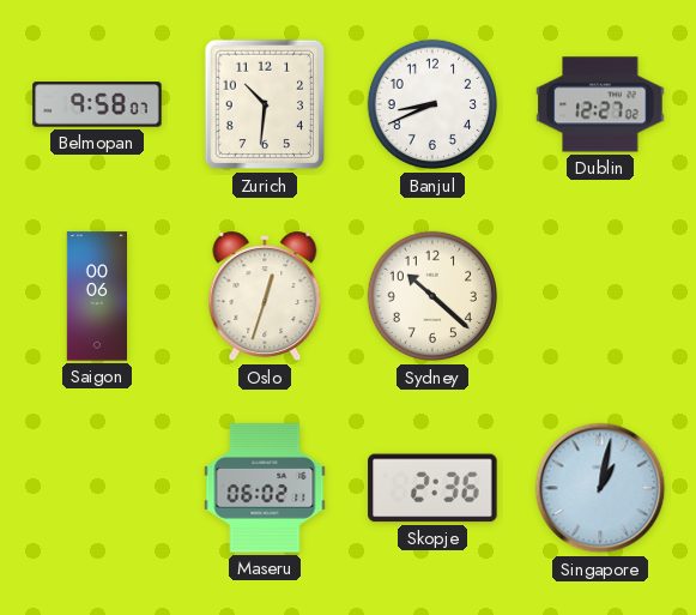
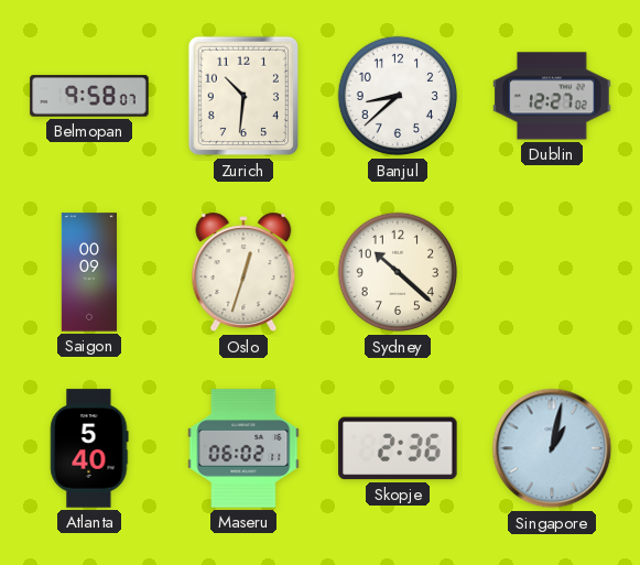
Banjul: 8:41 -> 8:38
Saigon: 00:06 -> 00:09
Atlanta: none -> 5:40
